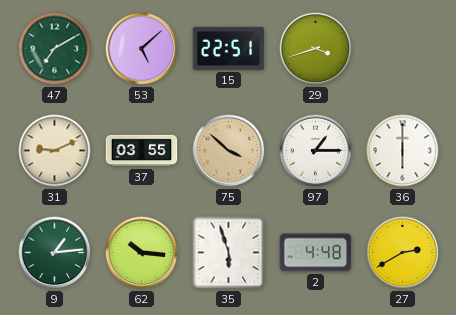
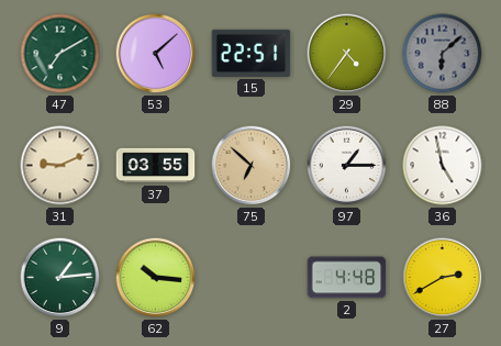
29: 3:42 -> 4:36
88: none -> 6:08
75: 3:52 -> 6:52
36: 6:00 -> 4:58
35: 5:57 -> none
